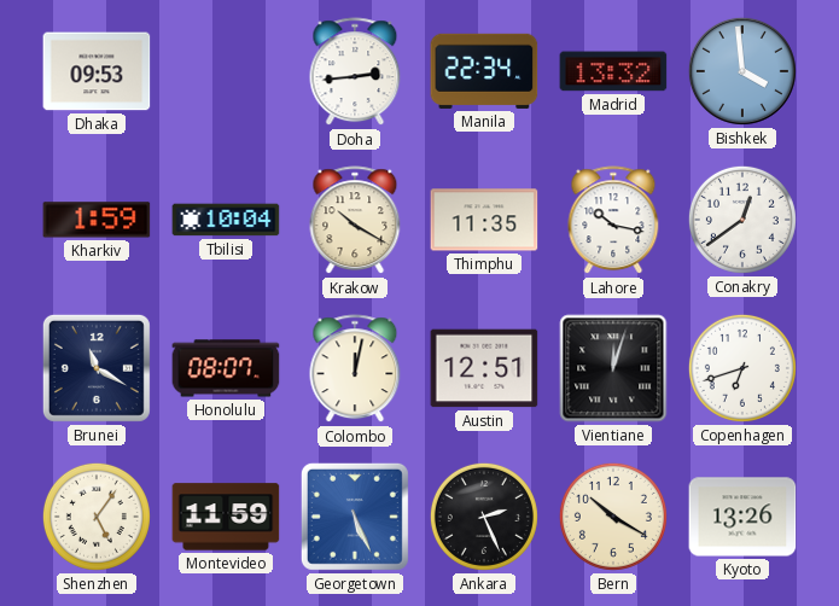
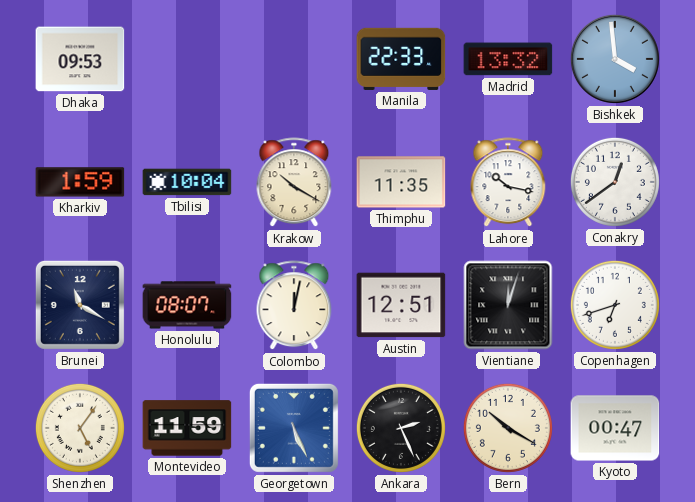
Doha: 2:44 -> none
Manila: 22:34 -> 22:33
Kyoto: 13:26 -> 00:47
